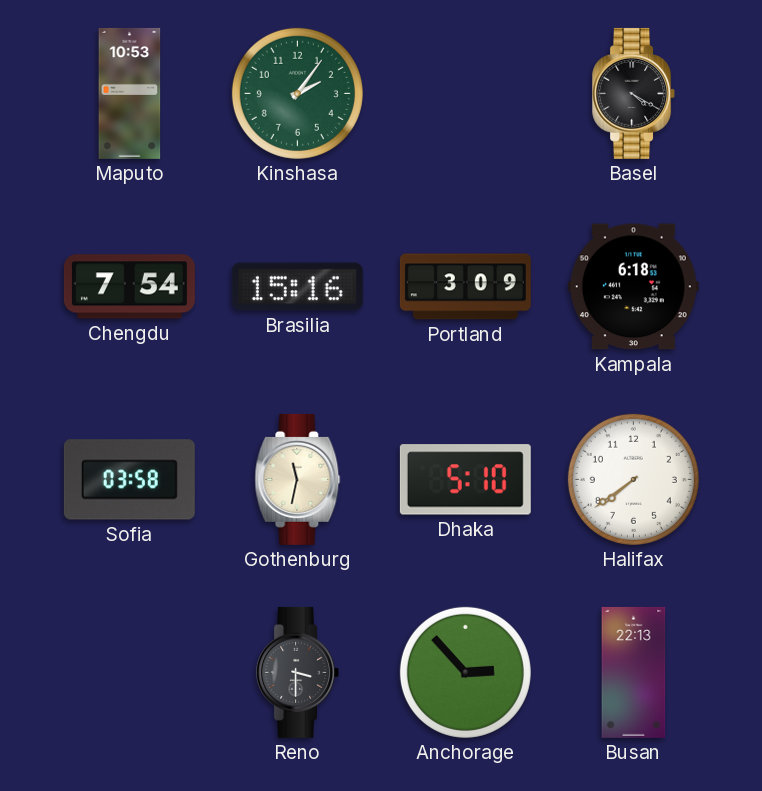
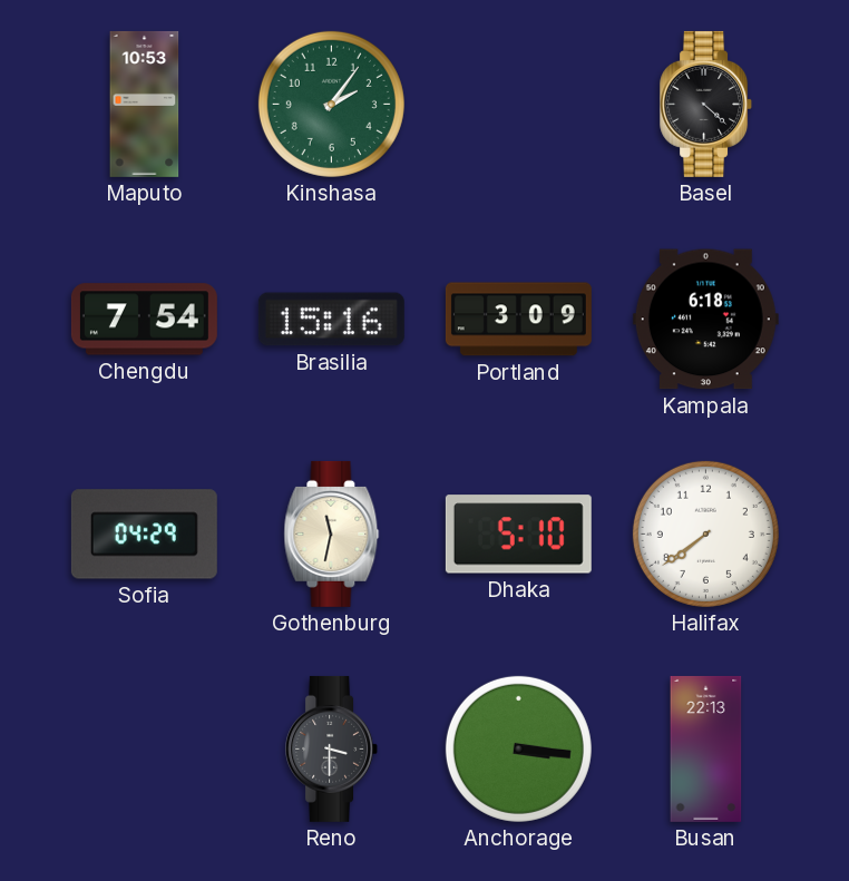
Basel: 4:20 -> 4:22
Sofia: 03:58 -> 04:29
Anchorage: 2:53 -> 3:16
